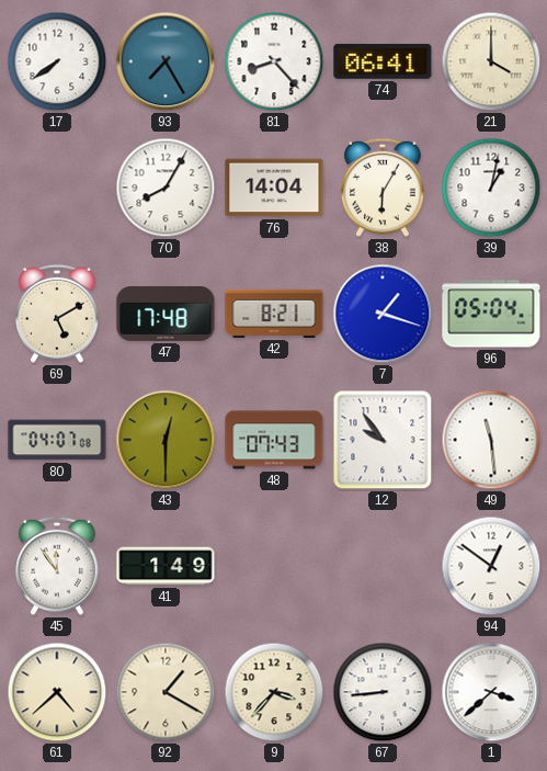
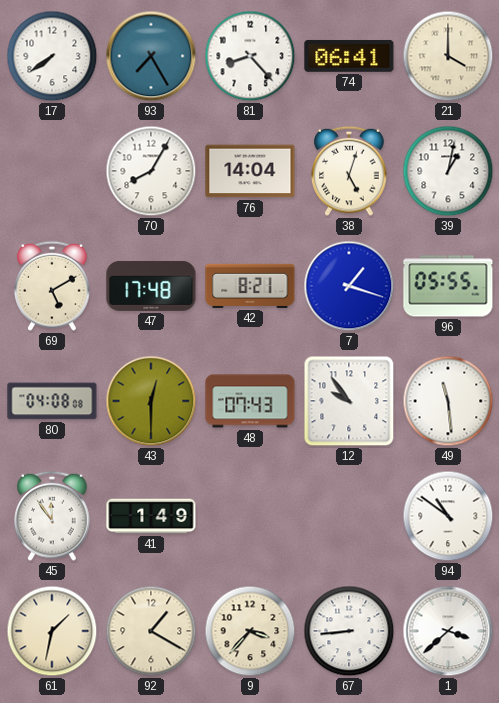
38: 6:05 -> 5:03
96: 05:04 -> 05:55
80: 04:07 -> 04:08
94: 12:51 -> 10:51
61: 4:38 -> 1:32
